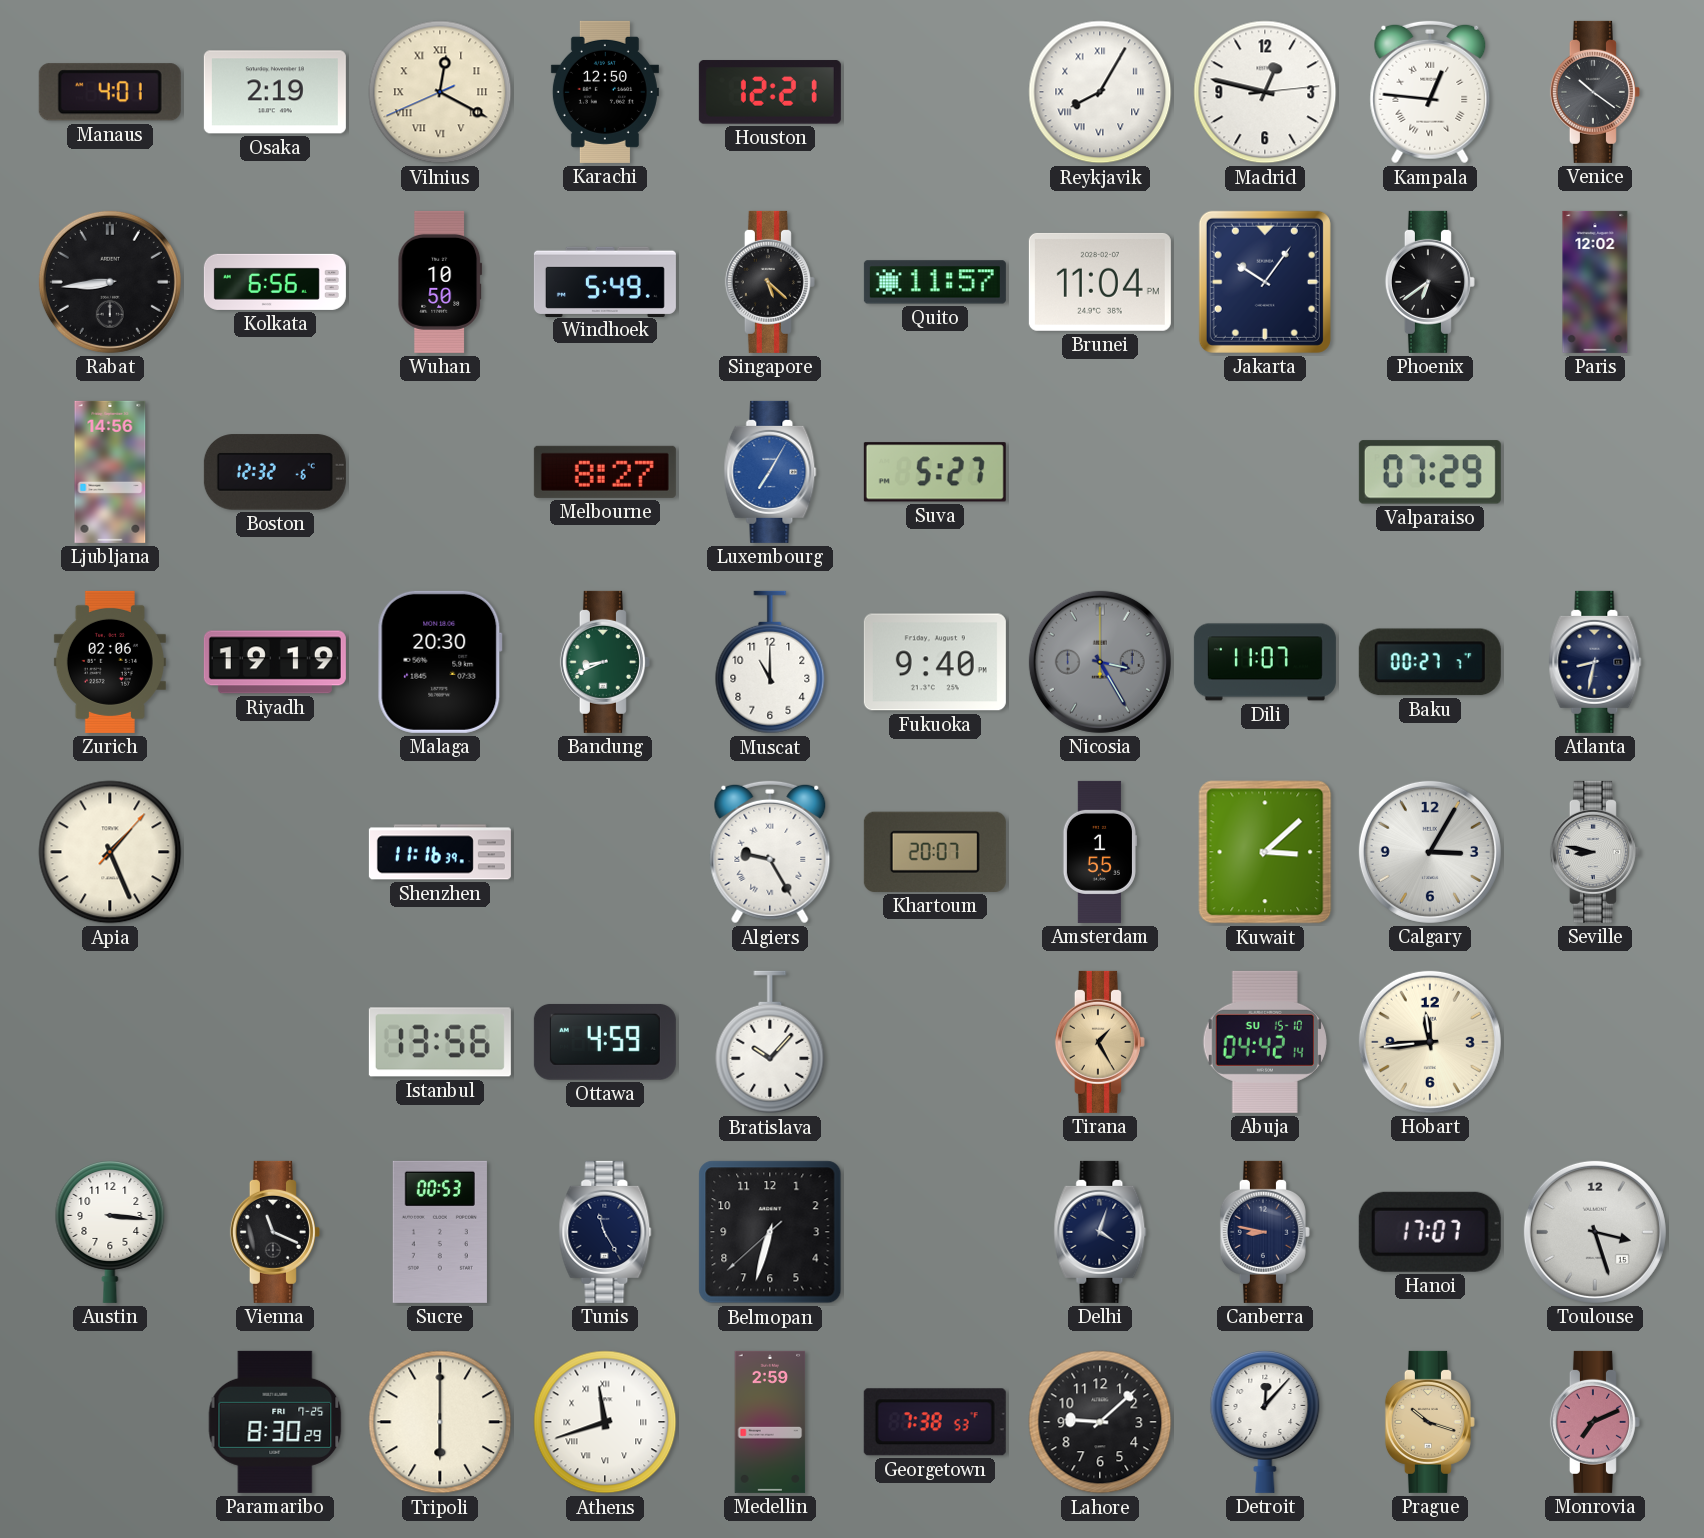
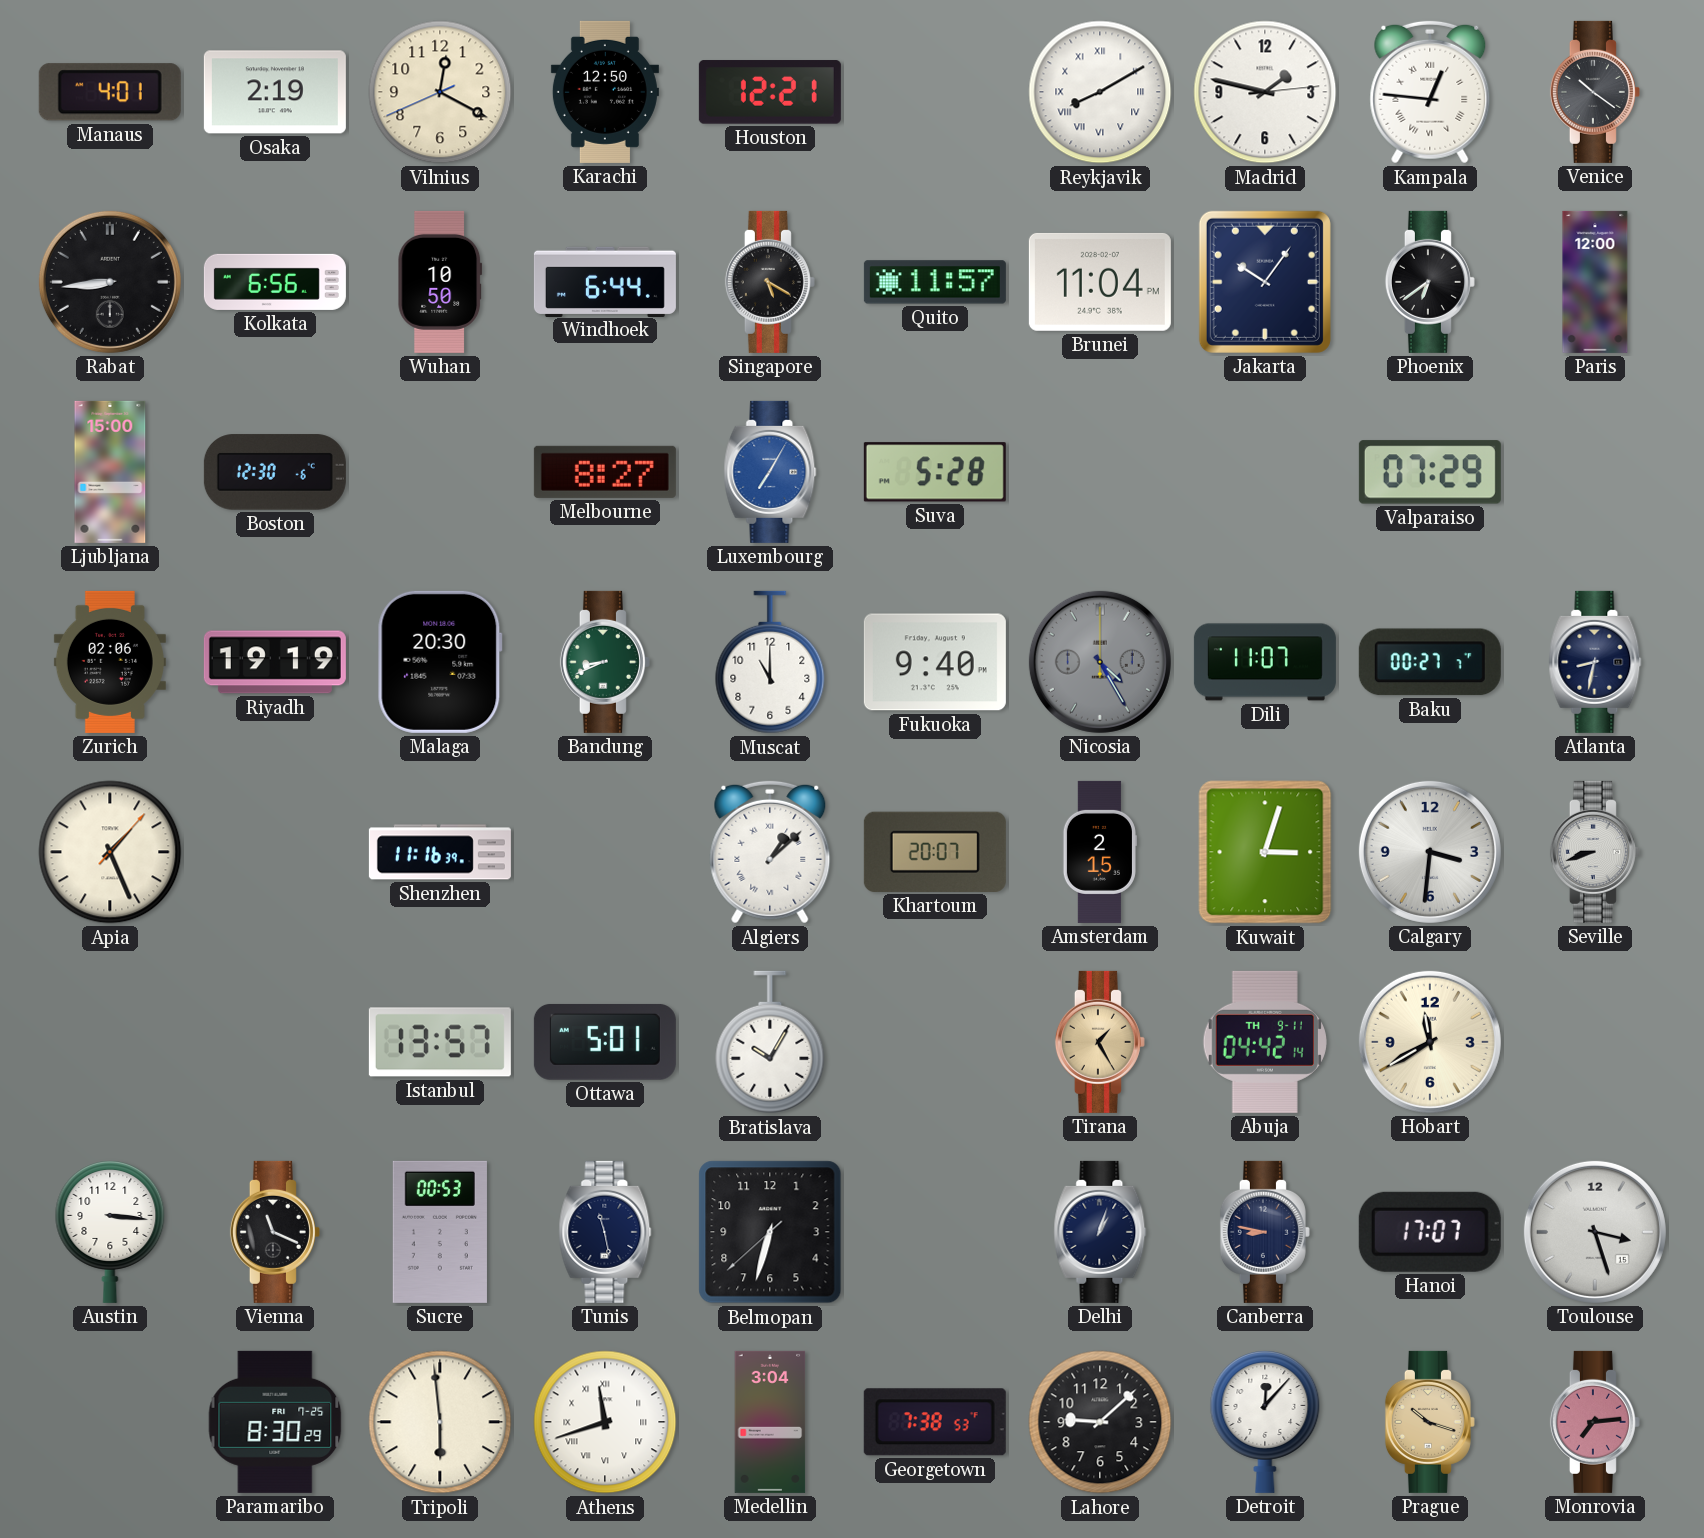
Vilnius numerals: Roman -> Arabic
Reykjavik: 8:05 -> 8:10
Madrid: 12:47 -> 1:47
Windhoek: 5:49 -> 6:44
Singapore: 5:22 -> 5:20
Paris: 12:02 -> 12:00
Ljubljana: 14:56 -> 15:00
Boston: 12:32 -> 12:30
Suva: 5:27 -> 5:28
Nicosia: 3:25 -> 4:25
Algiers: 9:25 -> 1:08
Amsterdam: 1:55 -> 2:15
Kuwait: 3:08 -> 3:03
Calgary: 3:05 -> 3:31
Seville: 8:47 -> 8:42
Istanbul: 13:56 -> 13:57
Ottawa: 4:59 -> 5:01
Bratislava: 10:07 -> 10:05
Abuja date: SU 15-10 -> TH 9-11
Hobart: 11:44 -> 11:40
Tunis: 11:25 -> 11:28
Delhi: 4:03 -> 1:03
Tripoli: 6:00 -> 5:59
Medellin: 2:59 -> 3:04
Monrovia: 7:11 -> 7:14
